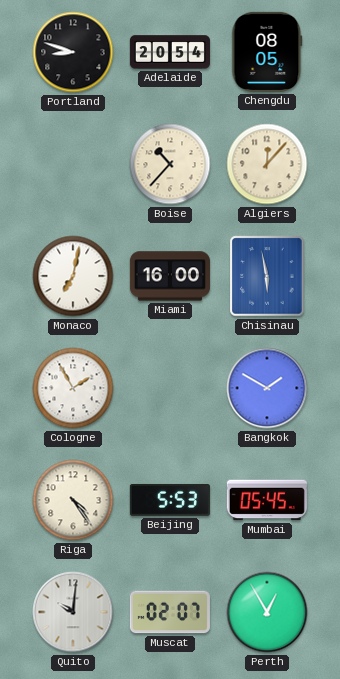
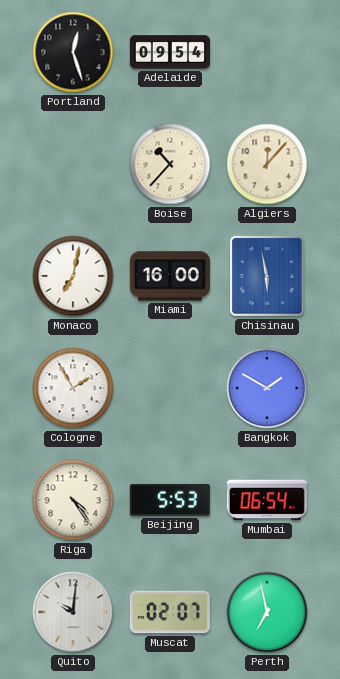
Portland: 8:48 -> 12:27
Adelaide: 20:54 -> 09:54
Chengdu: 08:05 -> none
Mumbai: 05:45 -> 06:54
Perth: 12:55 -> 6:58
